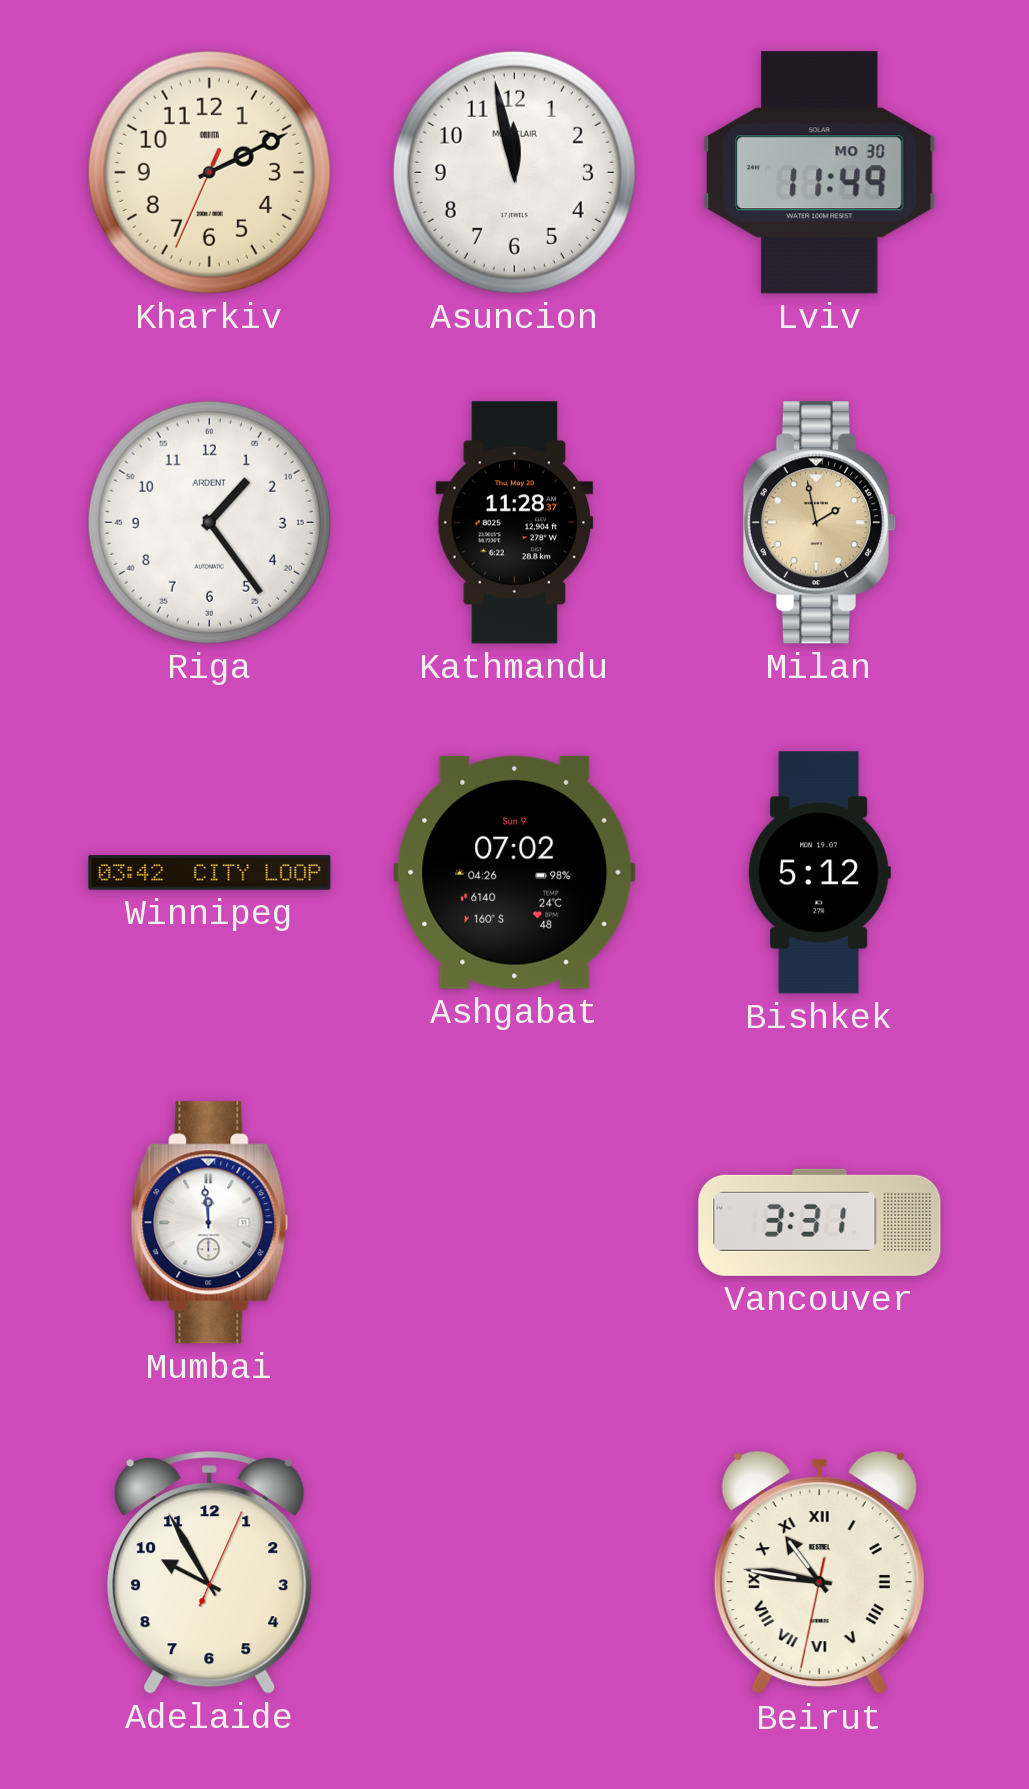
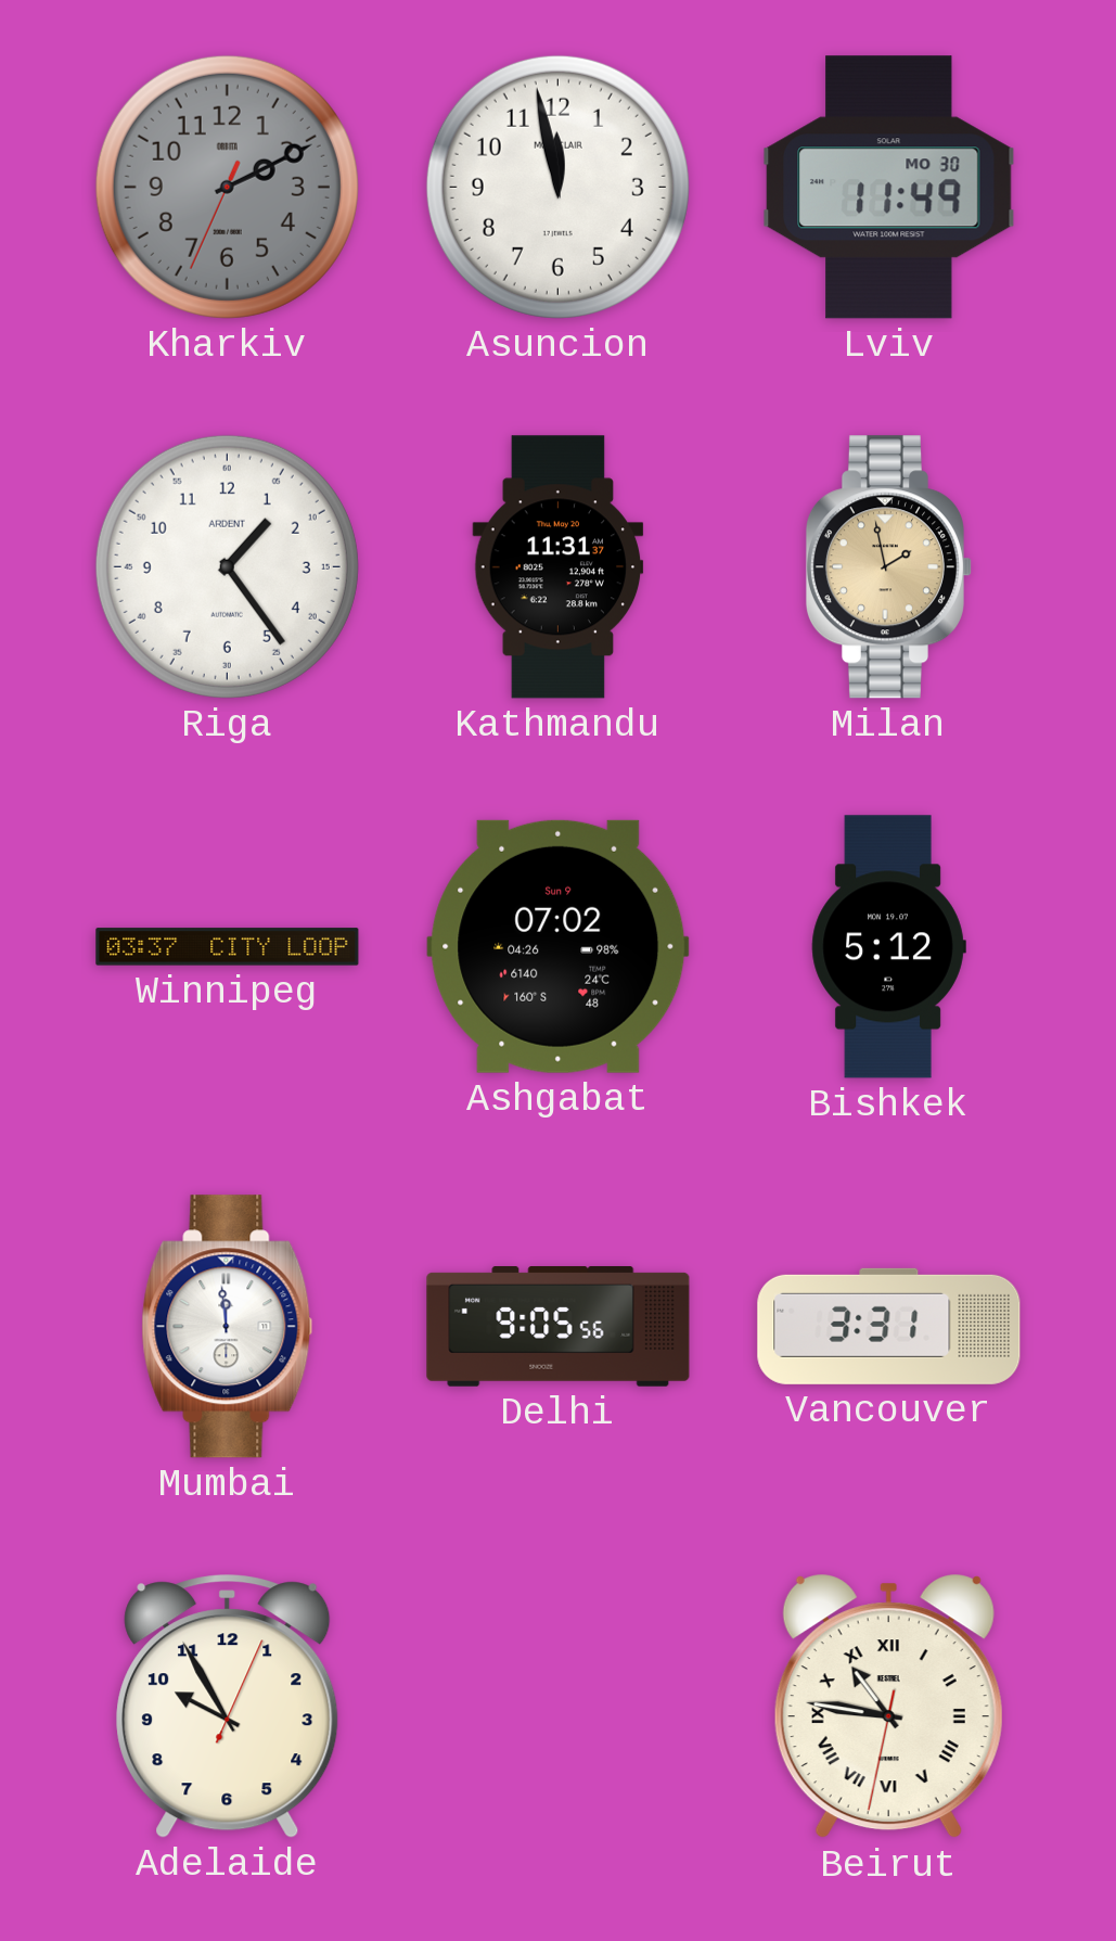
Kharkiv dial: cream -> grey
Kathmandu: 11:28 -> 11:31
Winnipeg: 03:42 -> 03:37
Delhi: none -> 9:05
